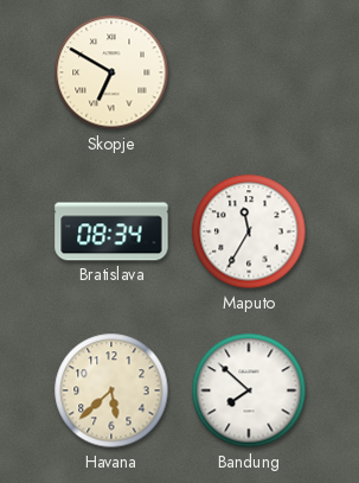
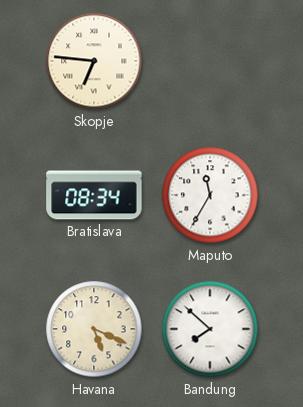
Skopje: 6:50 -> 6:46
Havana: 5:38 -> 5:19
